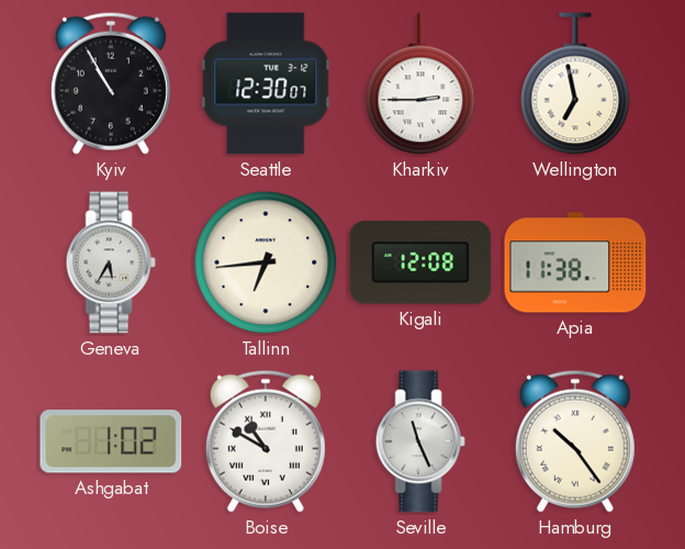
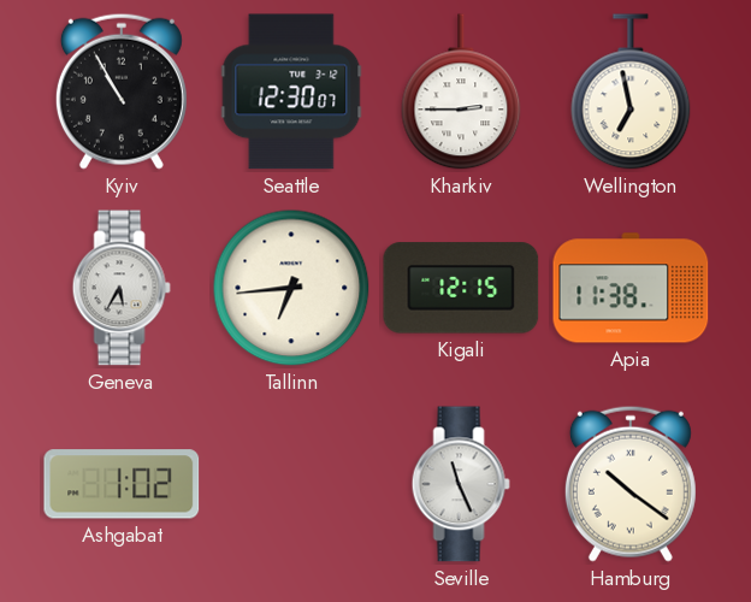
Kigali: 12:08 -> 12:15
Boise: 10:50 -> none
Hamburg: 10:24 -> 10:21
